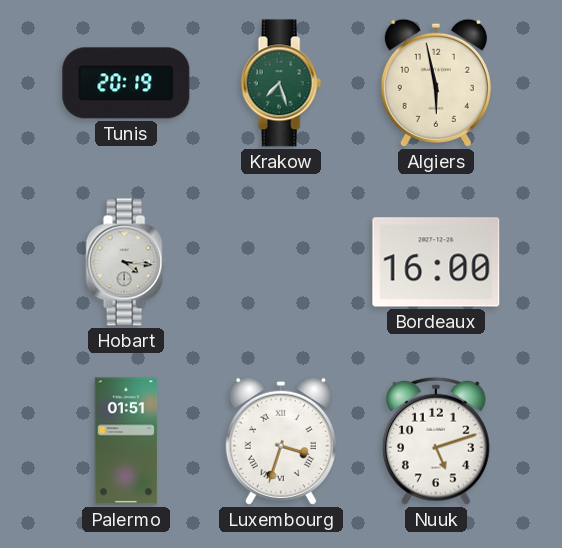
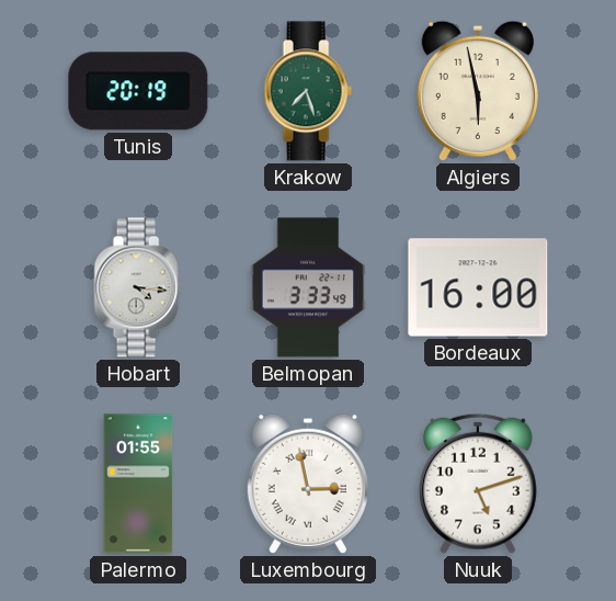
Belmopan: none -> 3:33
Palermo: 01:51 -> 01:55
Luxembourg: 3:33 -> 2:58
